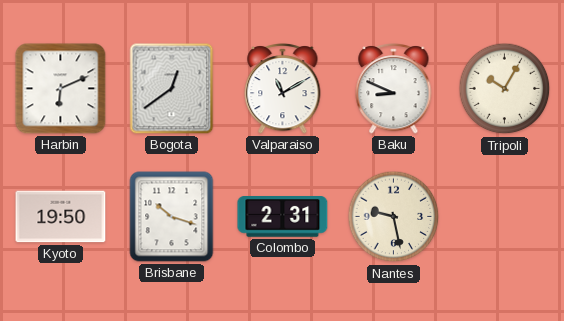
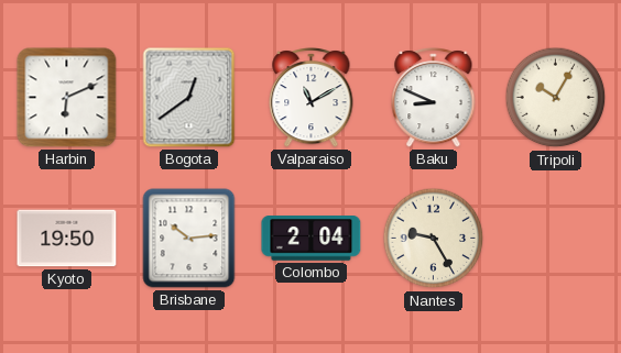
Brisbane: 10:18 -> 10:14
Colombo: 2:31 -> 2:04
Nantes: 9:28 -> 9:25
